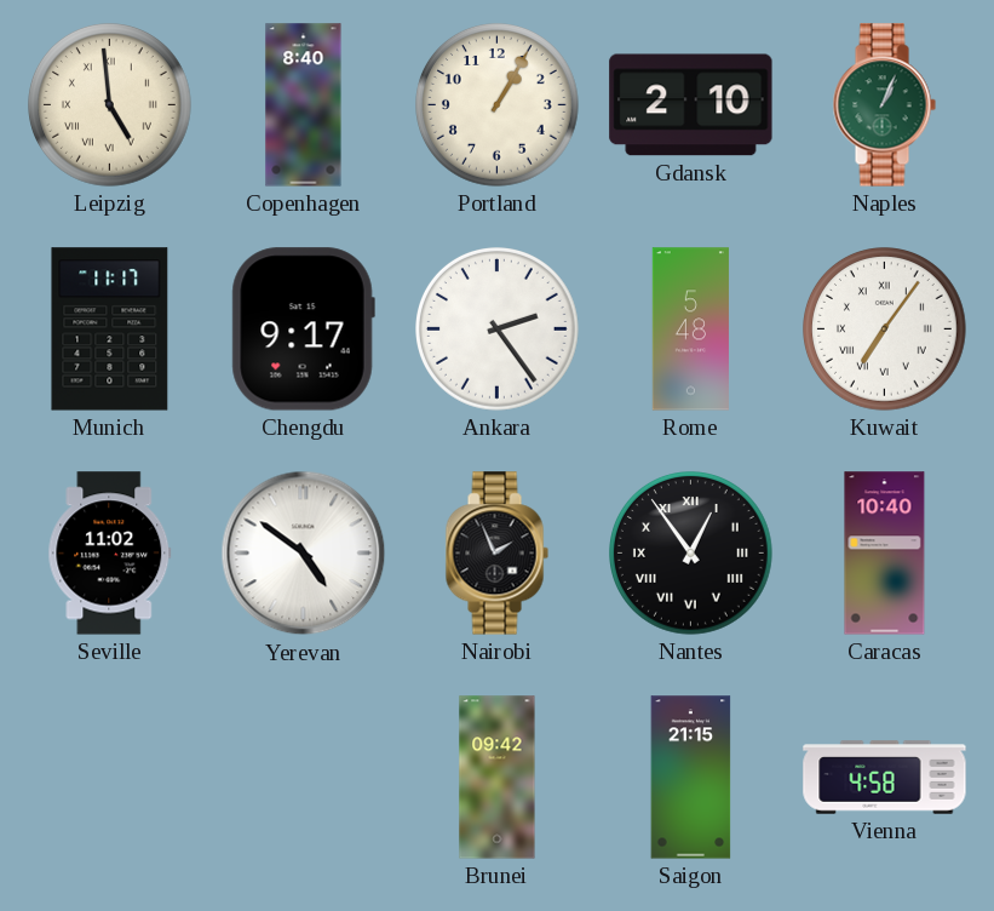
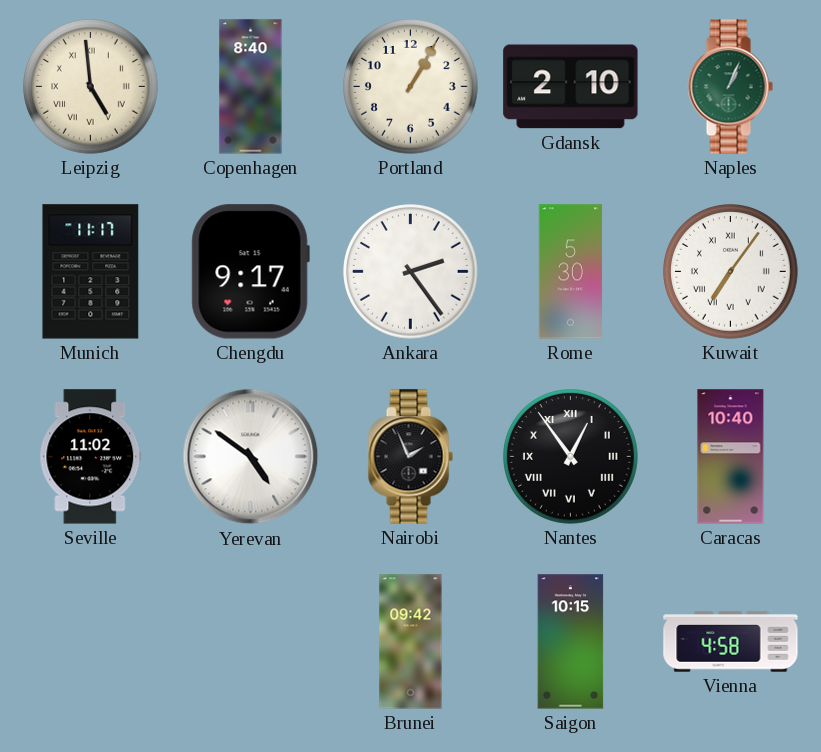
Rome: 5:48 -> 5:30
Saigon: 21:15 -> 10:15
